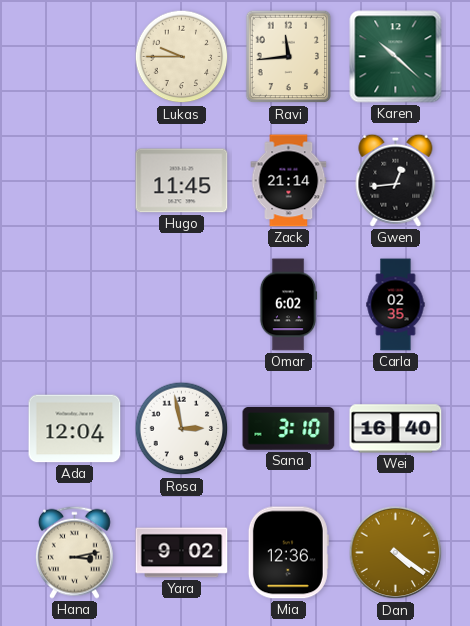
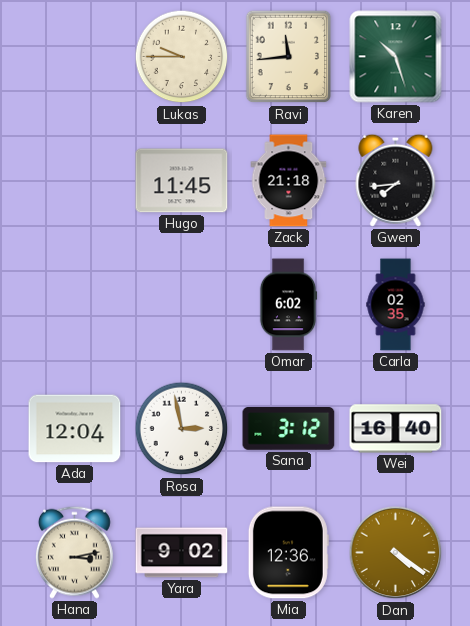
Karen: 10:22 -> 10:27
Zack: 21:14 -> 21:18
Gwen: 12:44 -> 7:44
Sana: 3:10 -> 3:12
